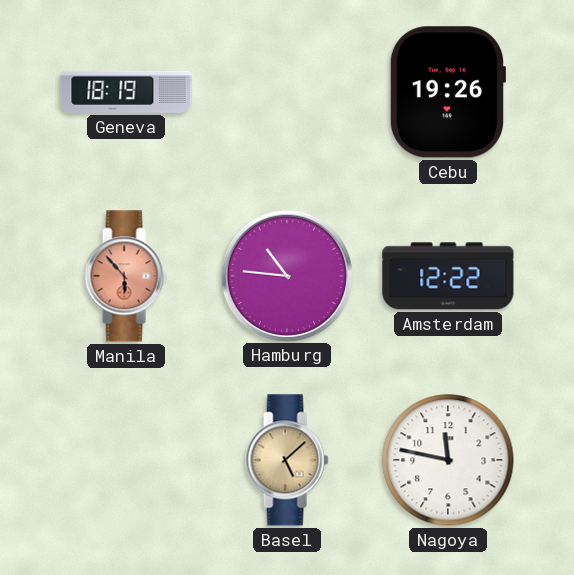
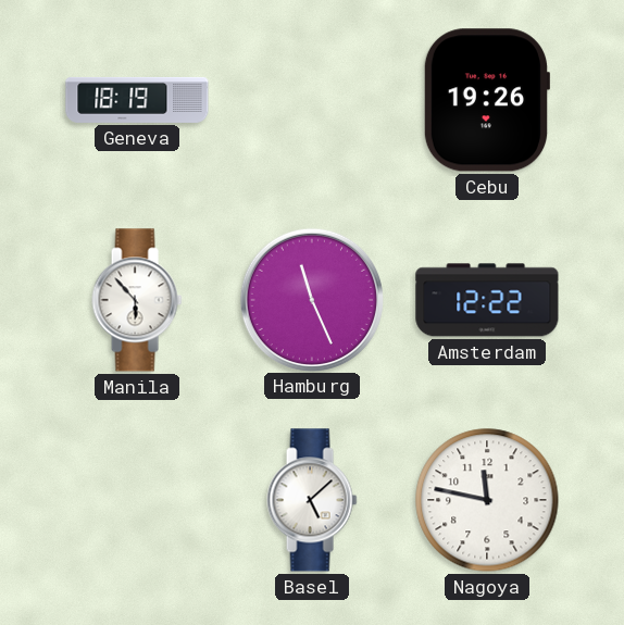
Manila dial: salmon -> white
Hamburg: 10:46 -> 11:26
Basel dial: champagne -> white
